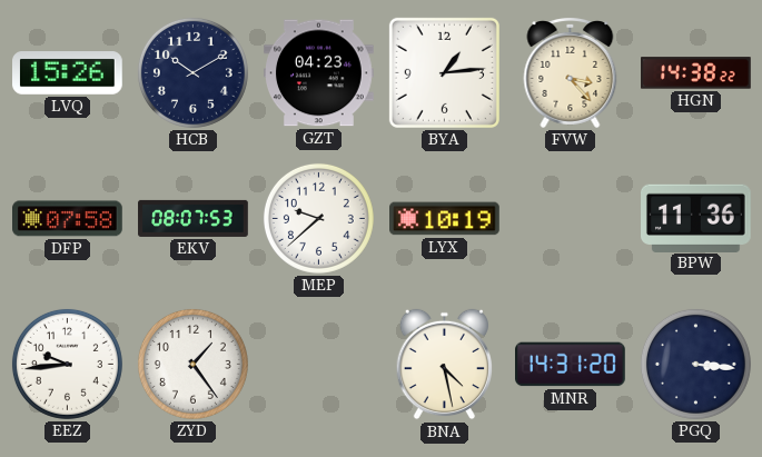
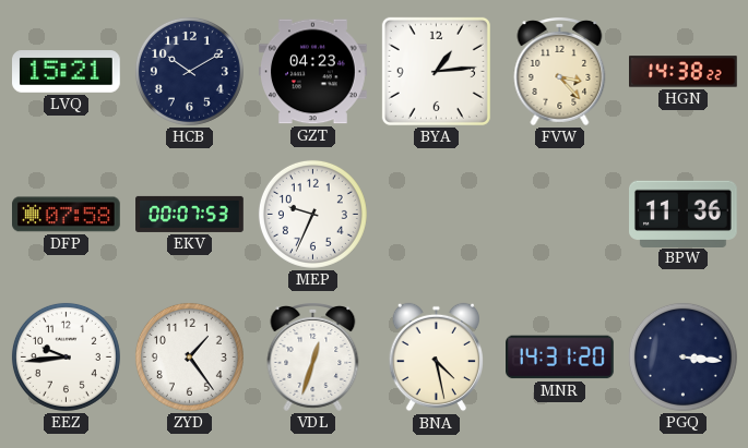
LVQ: 15:26 -> 15:21
EKV: 08:07 -> 00:07
MEP: 9:38 -> 9:34
LYX: 10:19 -> none
VDL: none -> 12:33
